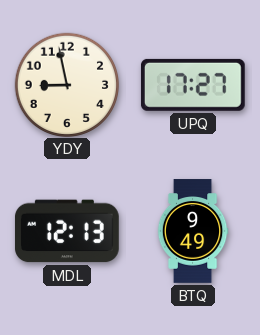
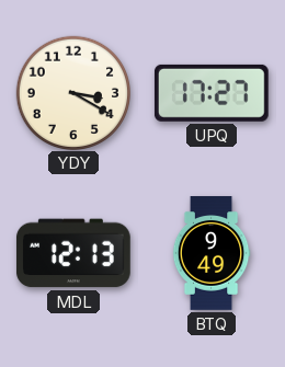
YDY: 8:58 -> 3:20
